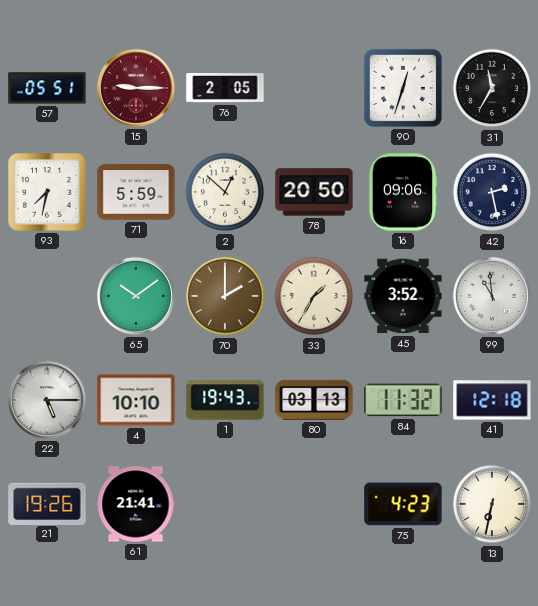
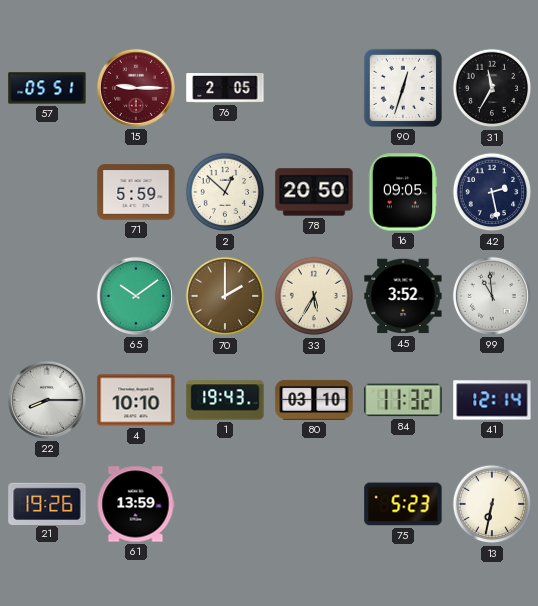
93: 7:32 -> none
16: 09:06 -> 09:05
33: 1:35 -> 5:35
22: 5:15 -> 8:15
80: 03:13 -> 03:10
41: 12:18 -> 12:14
61: 21:41 -> 13:59
75: 4:23 -> 5:23
